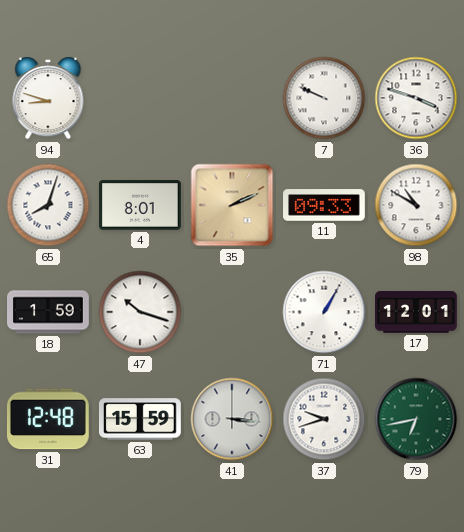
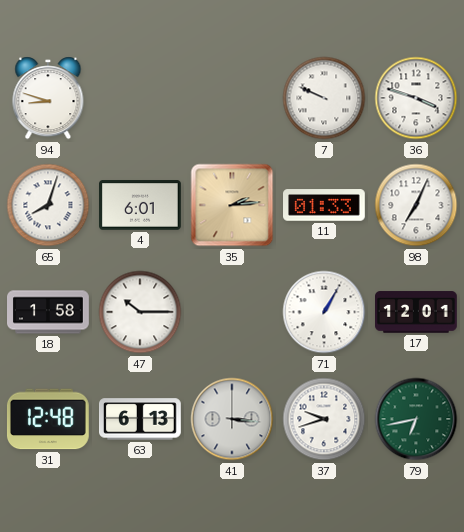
4: 8:01 -> 6:01
35: 2:11 -> 2:14
11: 09:33 -> 01:33
98: 10:50 -> 7:04
18: 1:59 -> 1:58
47: 10:18 -> 10:15
63: 15:59 -> 6:13
